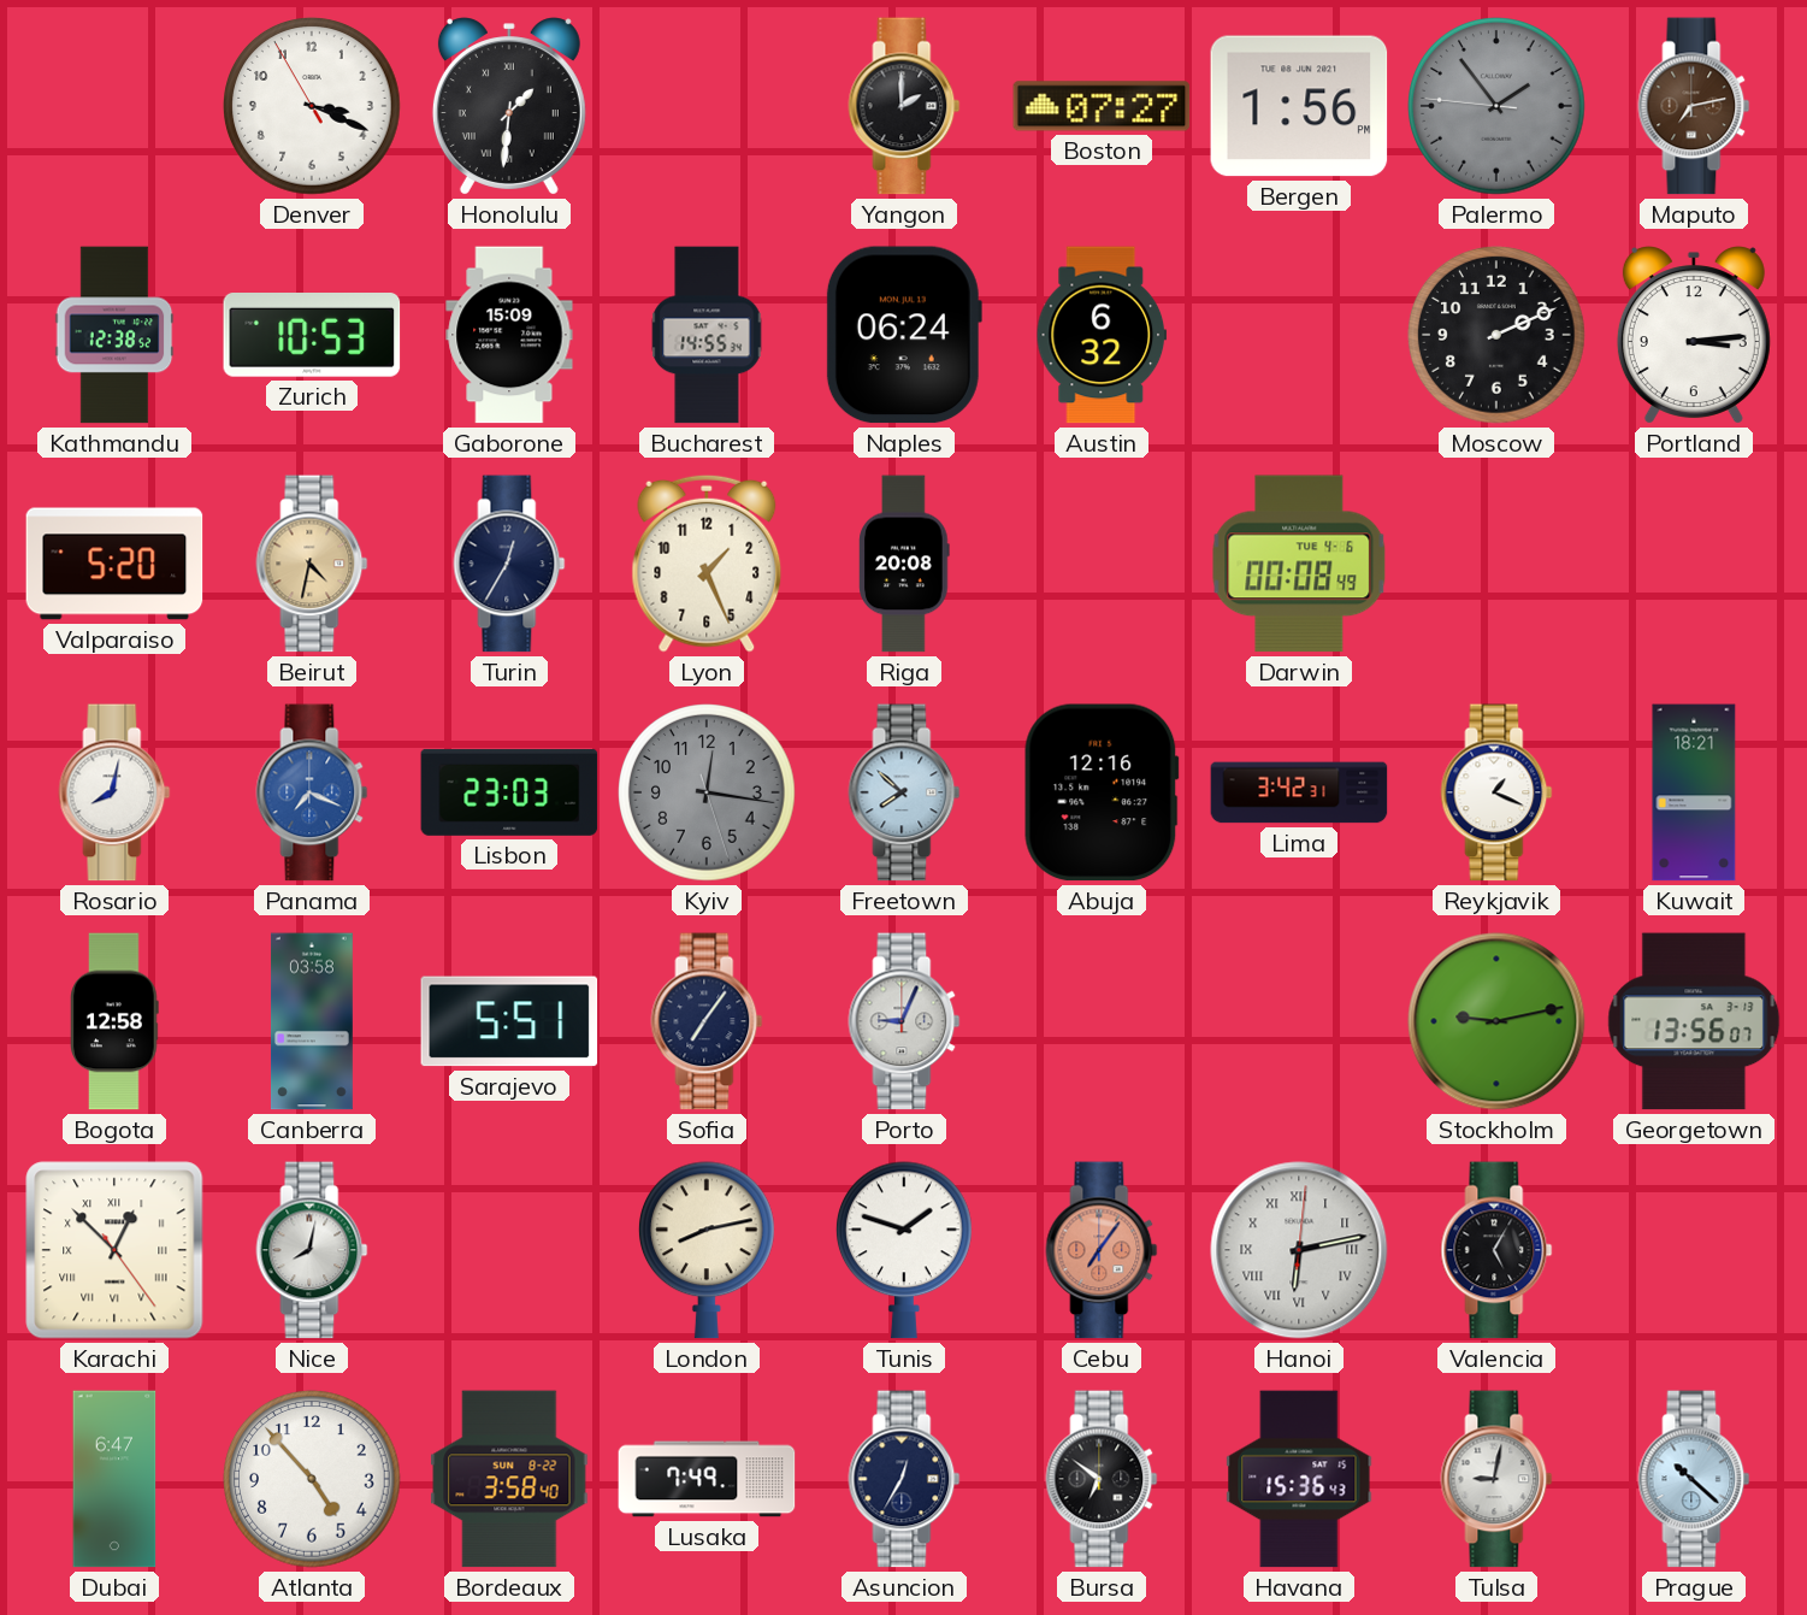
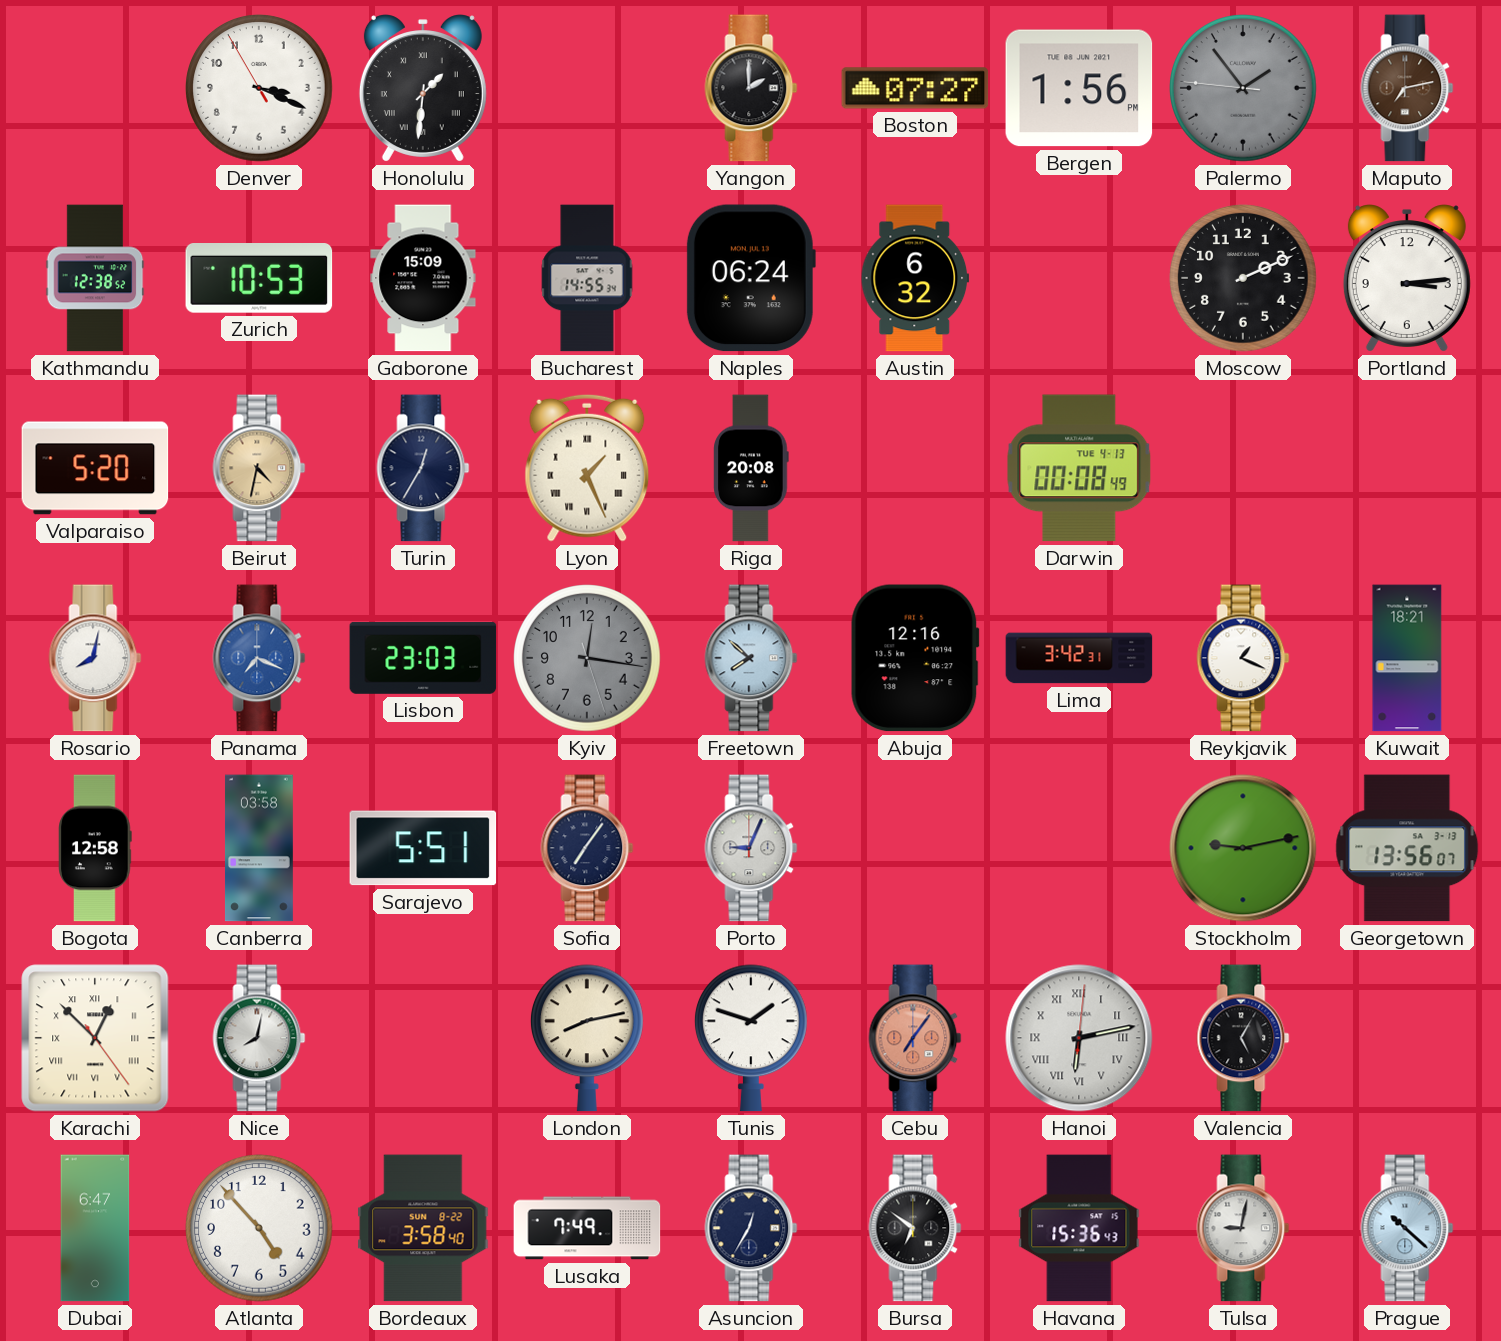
Lyon numerals: Arabic -> Roman
Darwin date: TUE 4-6 -> TUE 4-13
